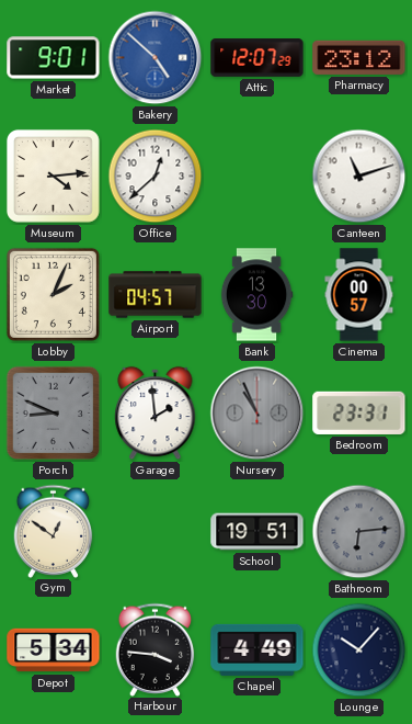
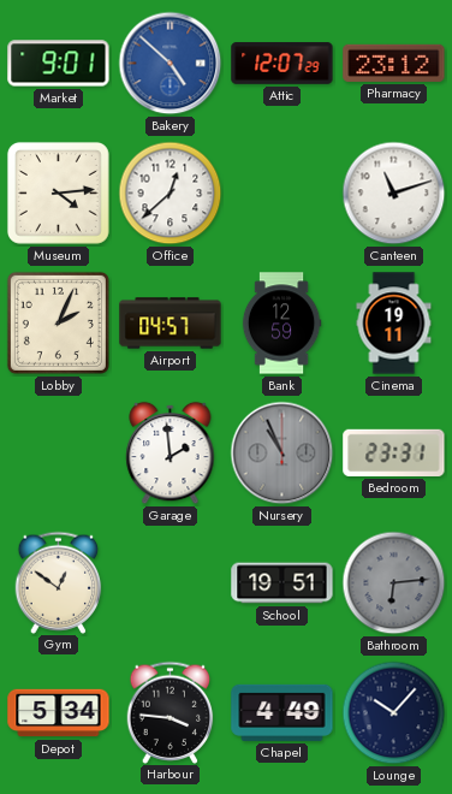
Bank: 13:30 -> 12:59
Cinema: 00:57 -> 19:11
Porch: 8:49 -> none
